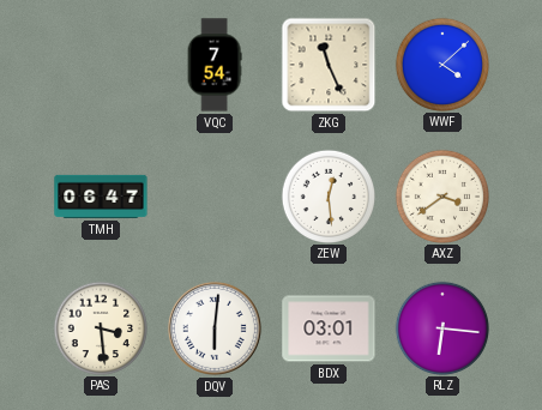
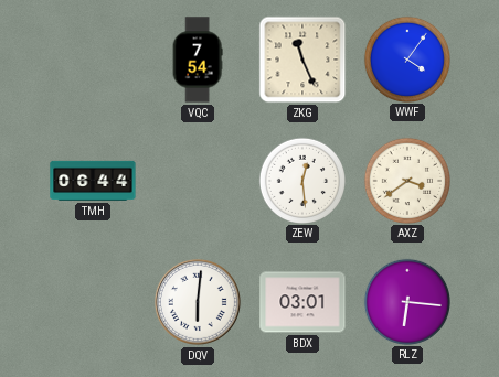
WWF: 4:08 -> 4:06
TMH: 06:47 -> 06:44
PAS: 3:29 -> none
